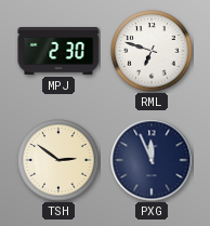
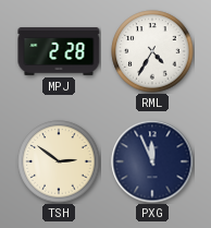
MPJ: 2:30 -> 2:28
RML: 6:48 -> 4:35
